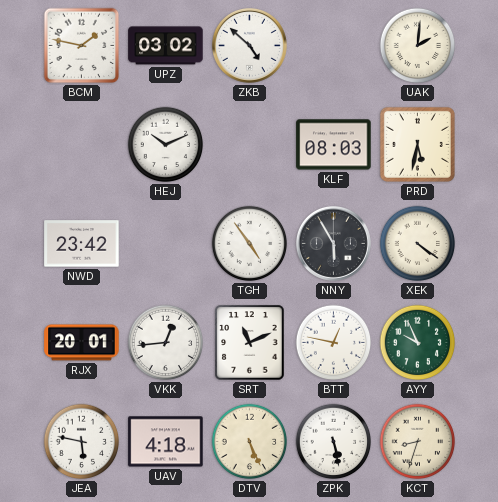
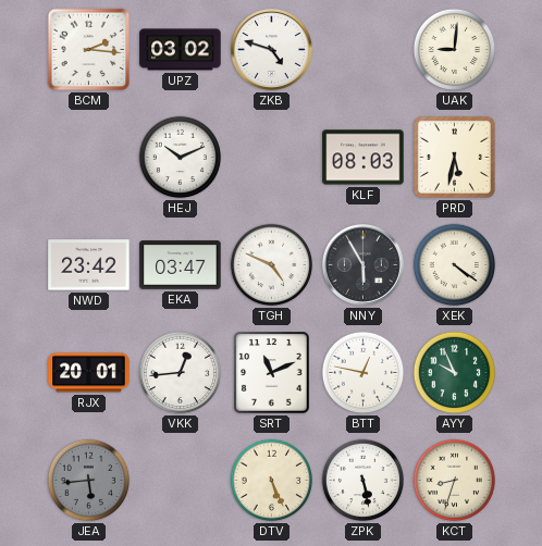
BCM: 1:47 -> 2:16
ZKB: 4:52 -> 4:48
UAK: 2:01 -> 9:01
EKA: none -> 03:47
TGH: 4:54 -> 4:49
JEA: 5:47 -> 5:44
JEA dial: white -> grey
UAV: 4:18 -> none
